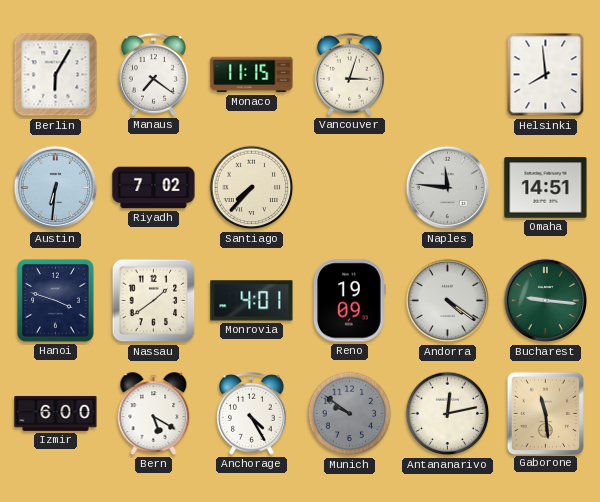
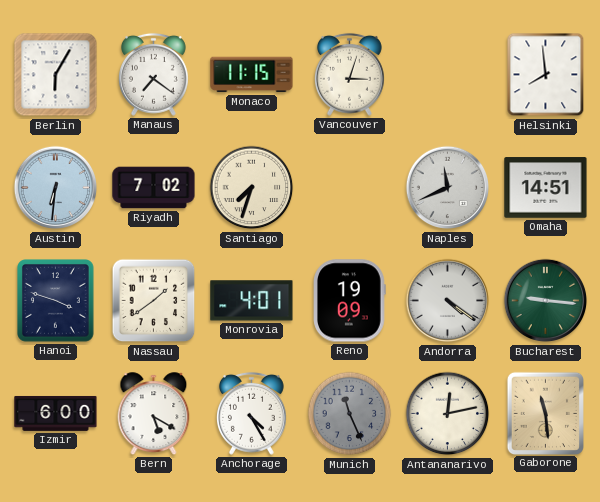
Santiago: 7:37 -> 7:33
Naples: 11:46 -> 11:41
Munich: 9:51 -> 11:26
